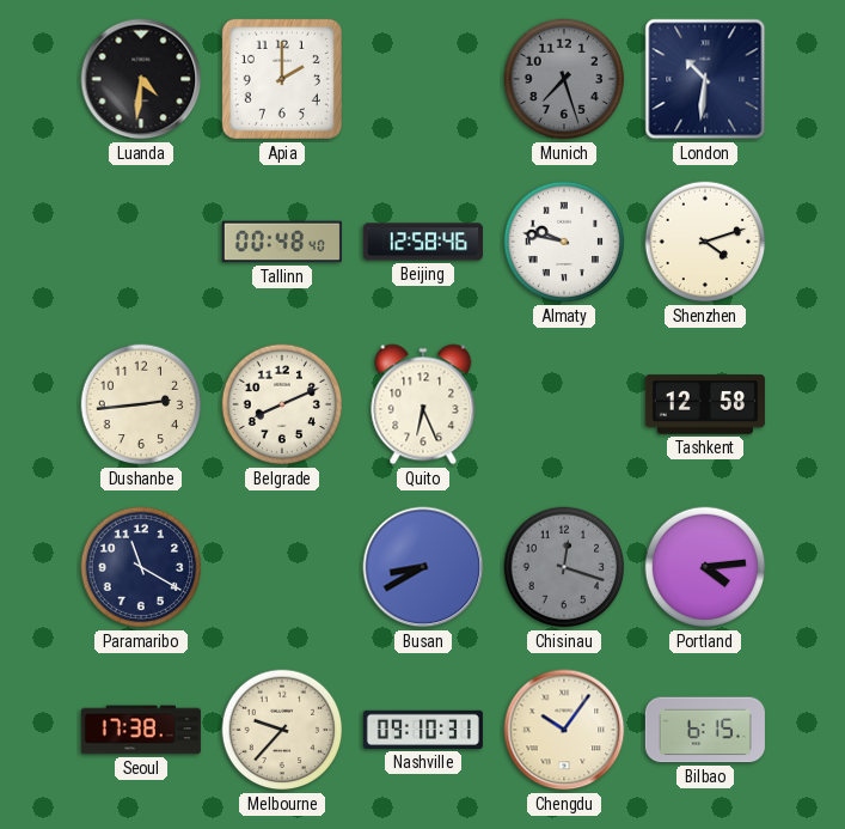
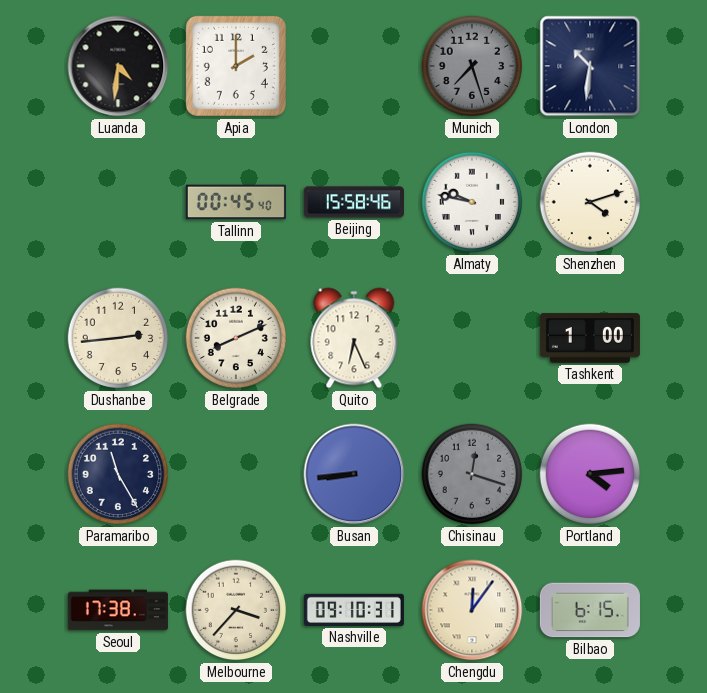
Tallinn: 00:48 -> 00:45
Beijing: 12:58 -> 15:58
Tashkent: 12:58 -> 1:00
Paramaribo: 11:20 -> 11:25
Busan: 8:40 -> 8:44
Melbourne: 9:37 -> 3:37
Chengdu: 10:06 -> 12:06
